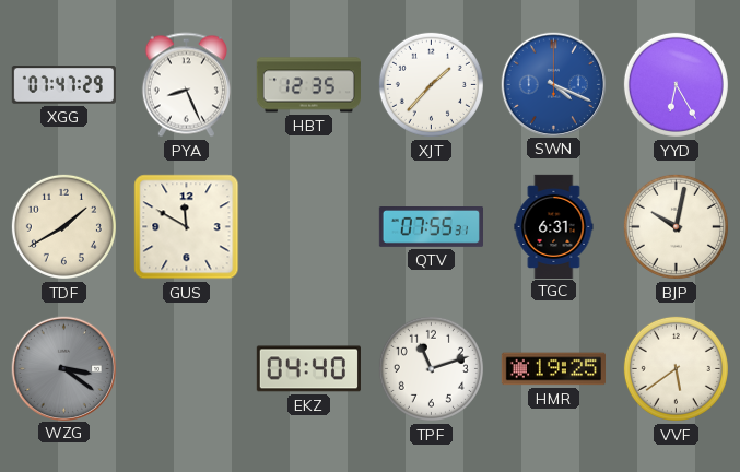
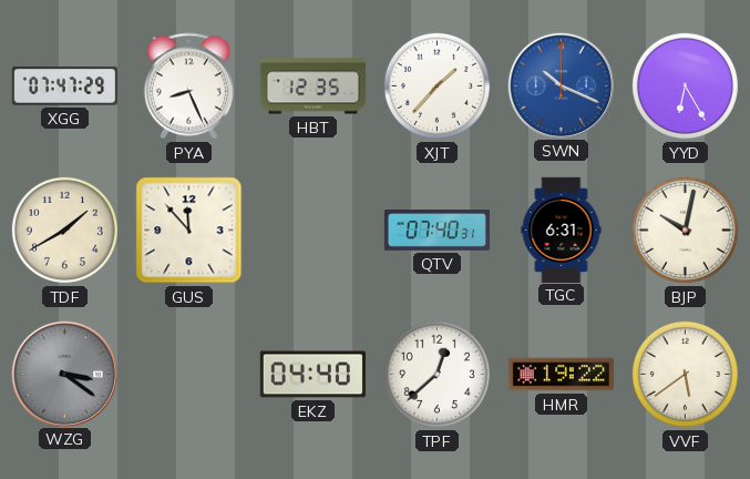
SWN: 4:19 -> 10:19
GUS: 11:50 -> 11:53
QTV: 07:55 -> 07:40
TPF: 11:12 -> 12:38
HMR: 19:25 -> 19:22
